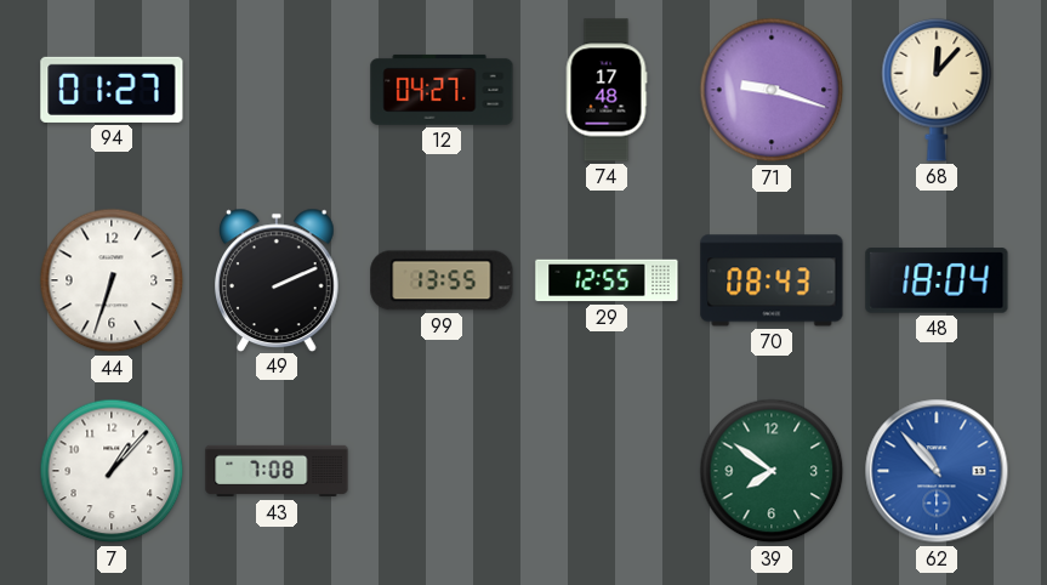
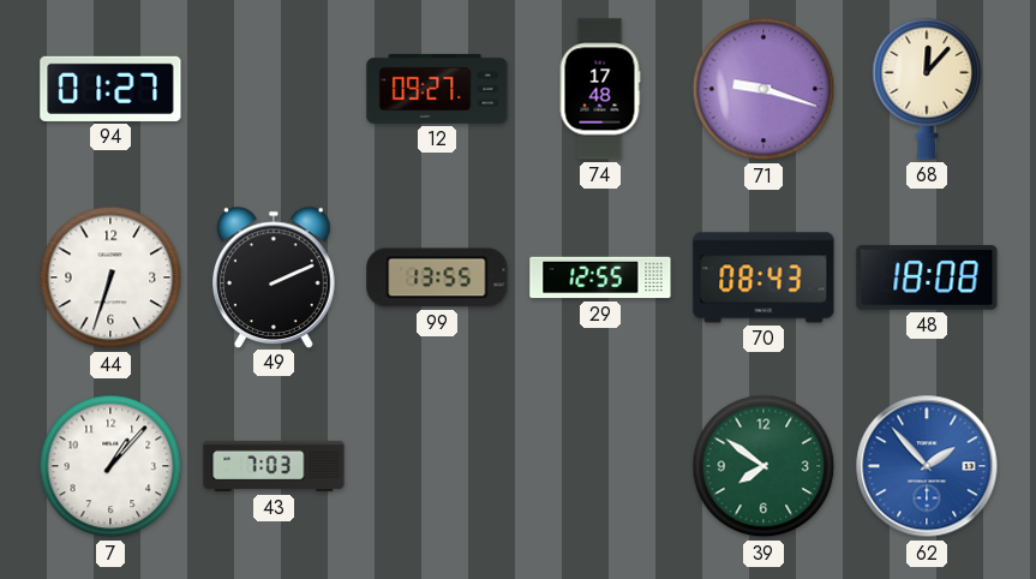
12: 04:27 -> 09:27
48: 18:04 -> 18:08
43: 7:08 -> 7:03
62: 10:53 -> 1:53
